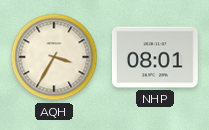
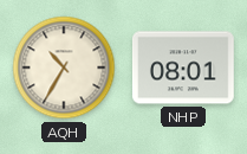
AQH: 3:35 -> 10:35
